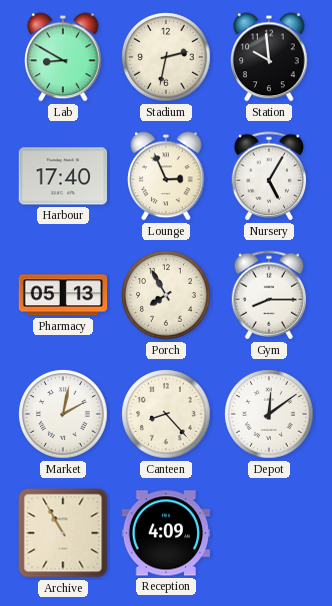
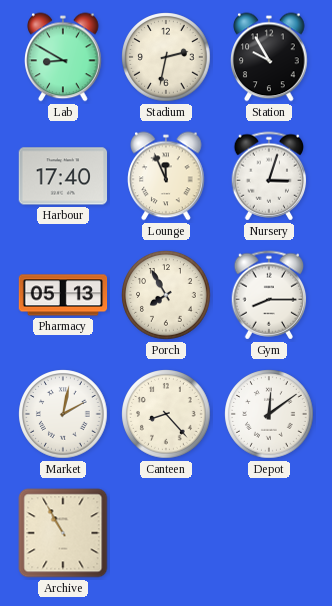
Station: 9:59 -> 9:55
Lounge: 2:56 -> 11:56
Nursery: 5:05 -> 3:03
Reception: 4:09 -> none
